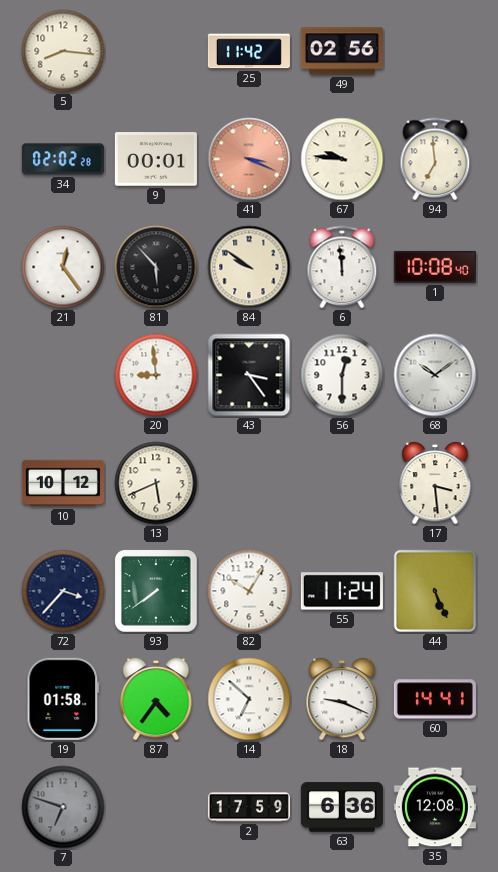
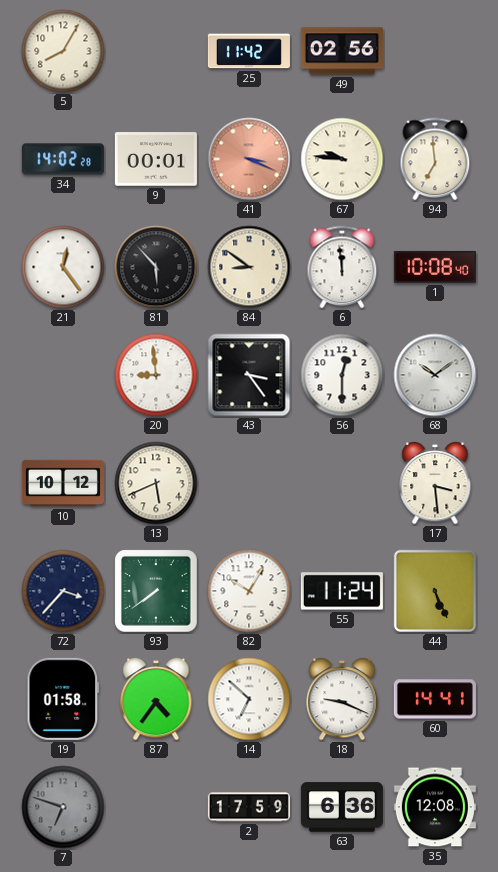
5: 8:16 -> 8:05
34: 02:02 -> 14:02
84: 9:51 -> 8:51
